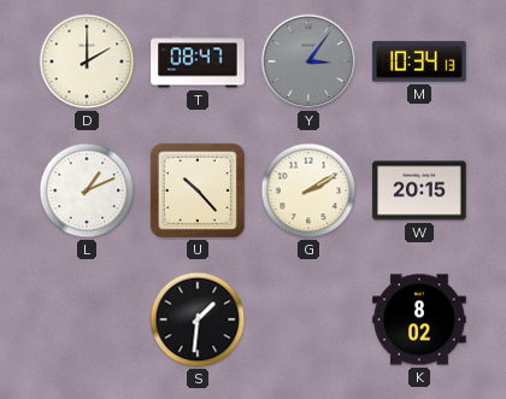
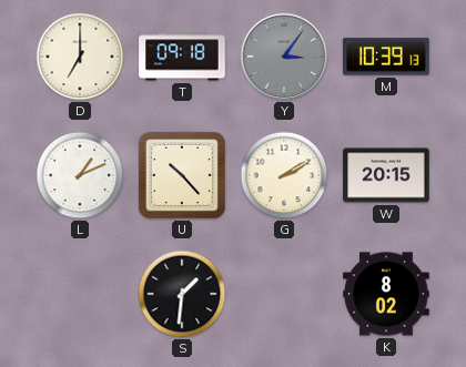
D: 2:00 -> 7:00
T: 08:47 -> 09:18
M: 10:34 -> 10:39
